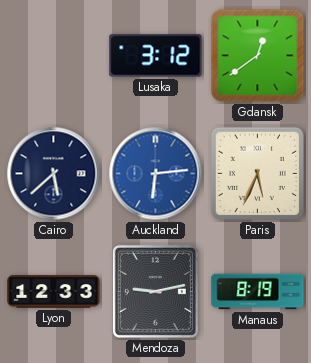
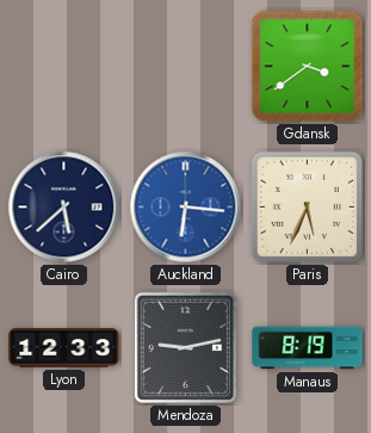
Lusaka: 3:12 -> none
Gdansk: 12:39 -> 3:39
Auckland: 6:14 -> 6:16
